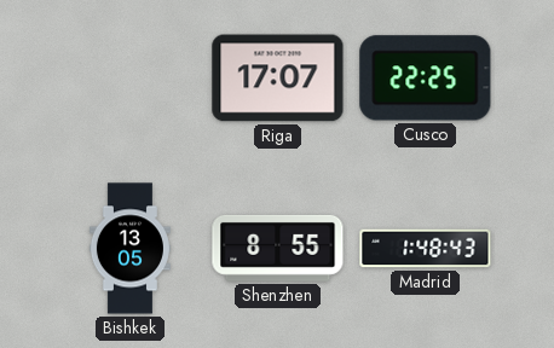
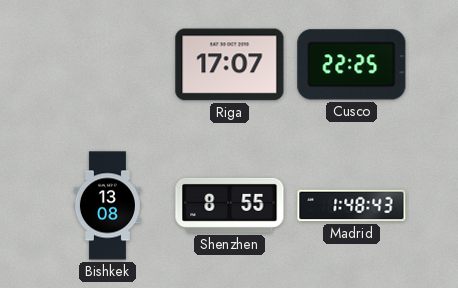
Bishkek: 13:05 -> 13:08
